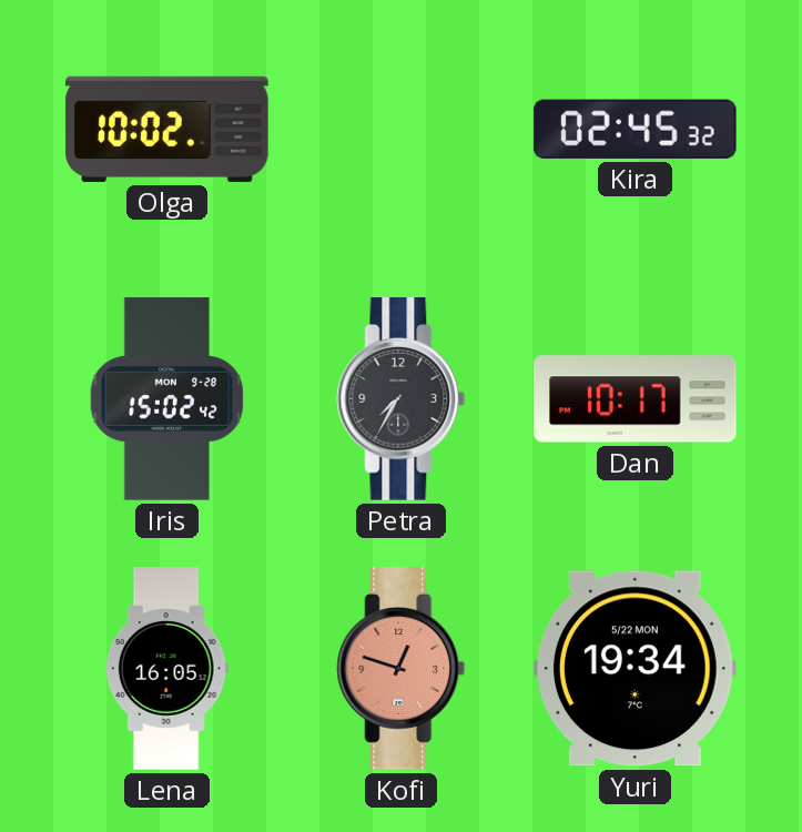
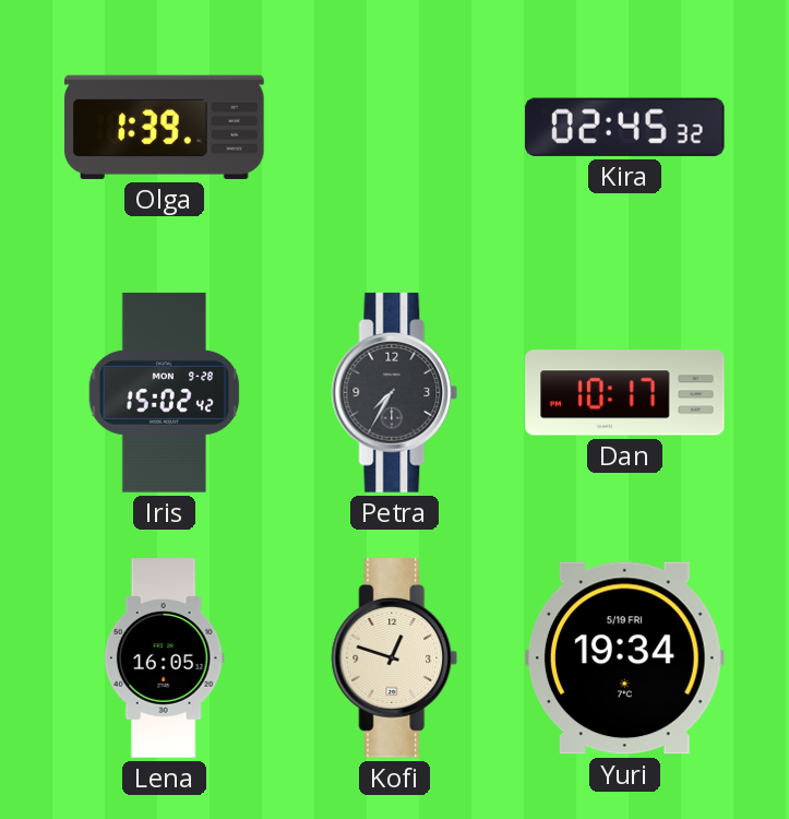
Olga: 10:02 -> 1:39
Kofi dial: salmon -> cream
Yuri date: 5/22 MON -> 5/19 FRI
